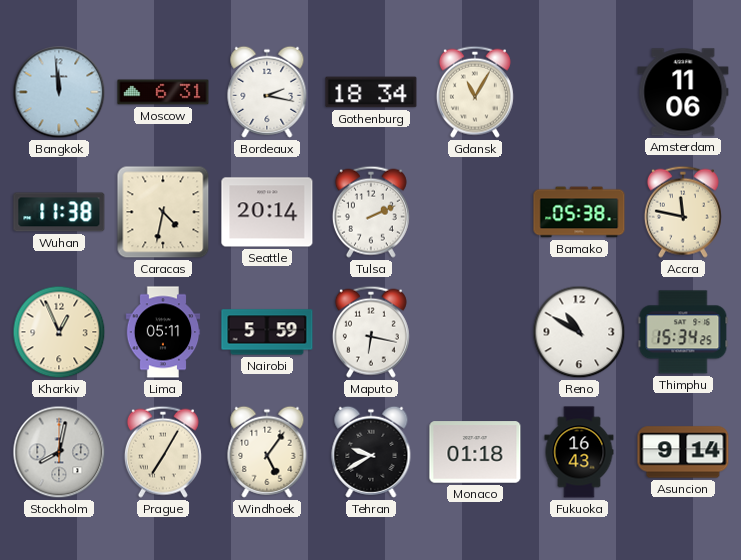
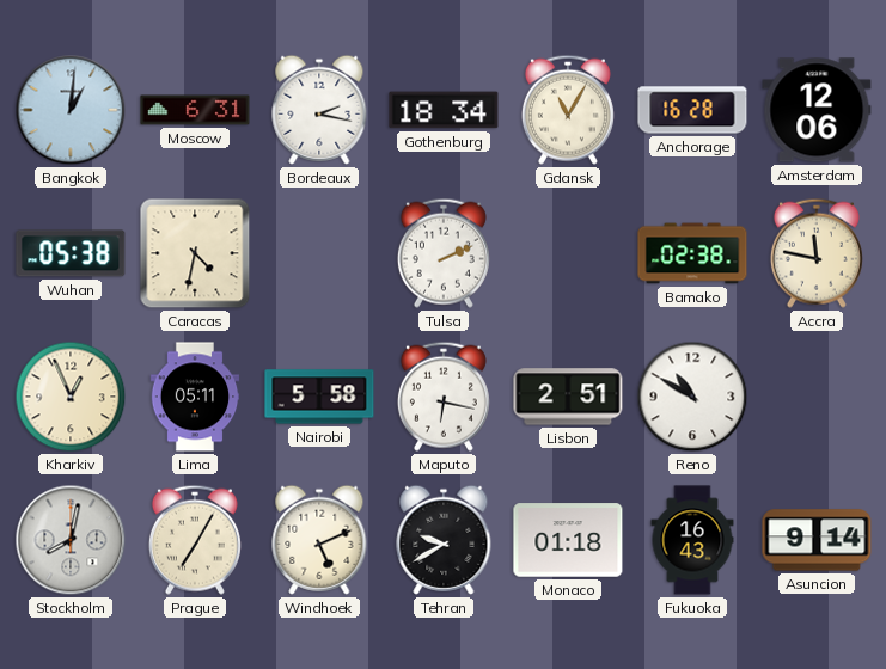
Bangkok: 11:59 -> 1:01
Anchorage: none -> 16:28
Amsterdam: 11:06 -> 12:06
Wuhan: 11:38 -> 05:38
Seattle: 20:14 -> none
Bamako: 05:38 -> 02:38
Nairobi: 5:59 -> 5:58
Lisbon: none -> 2:51
Thimphu: 15:34 -> none
Windhoek: 5:06 -> 5:11
